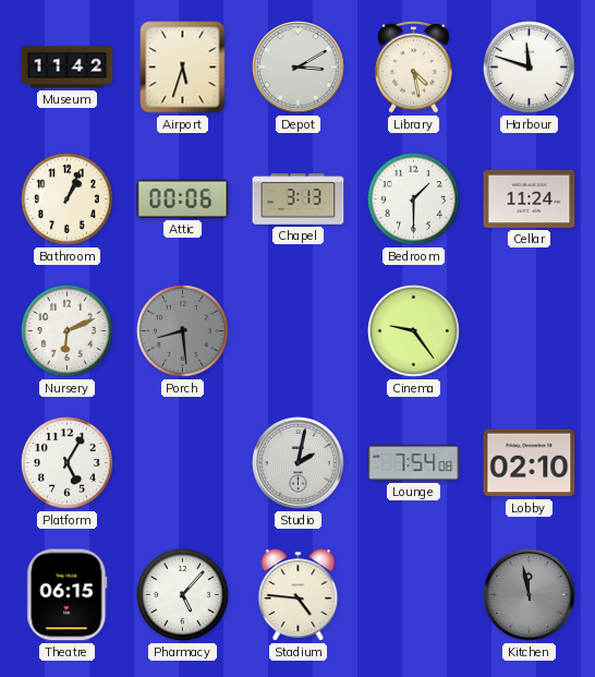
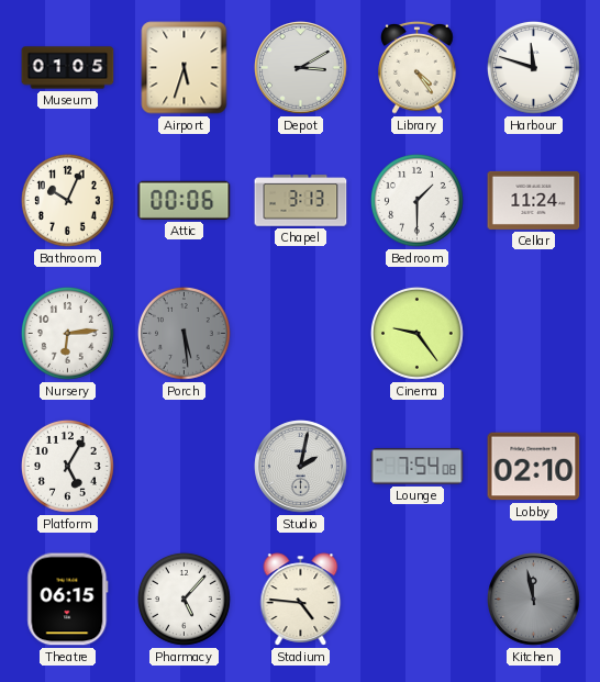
Museum: 11:42 -> 01:05
Library: 4:28 -> 4:24
Bathroom: 1:04 -> 10:04
Nursery: 6:11 -> 6:14
Porch: 8:29 -> 5:29
